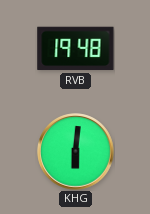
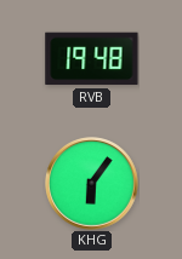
KHG: 6:01 -> 6:06
